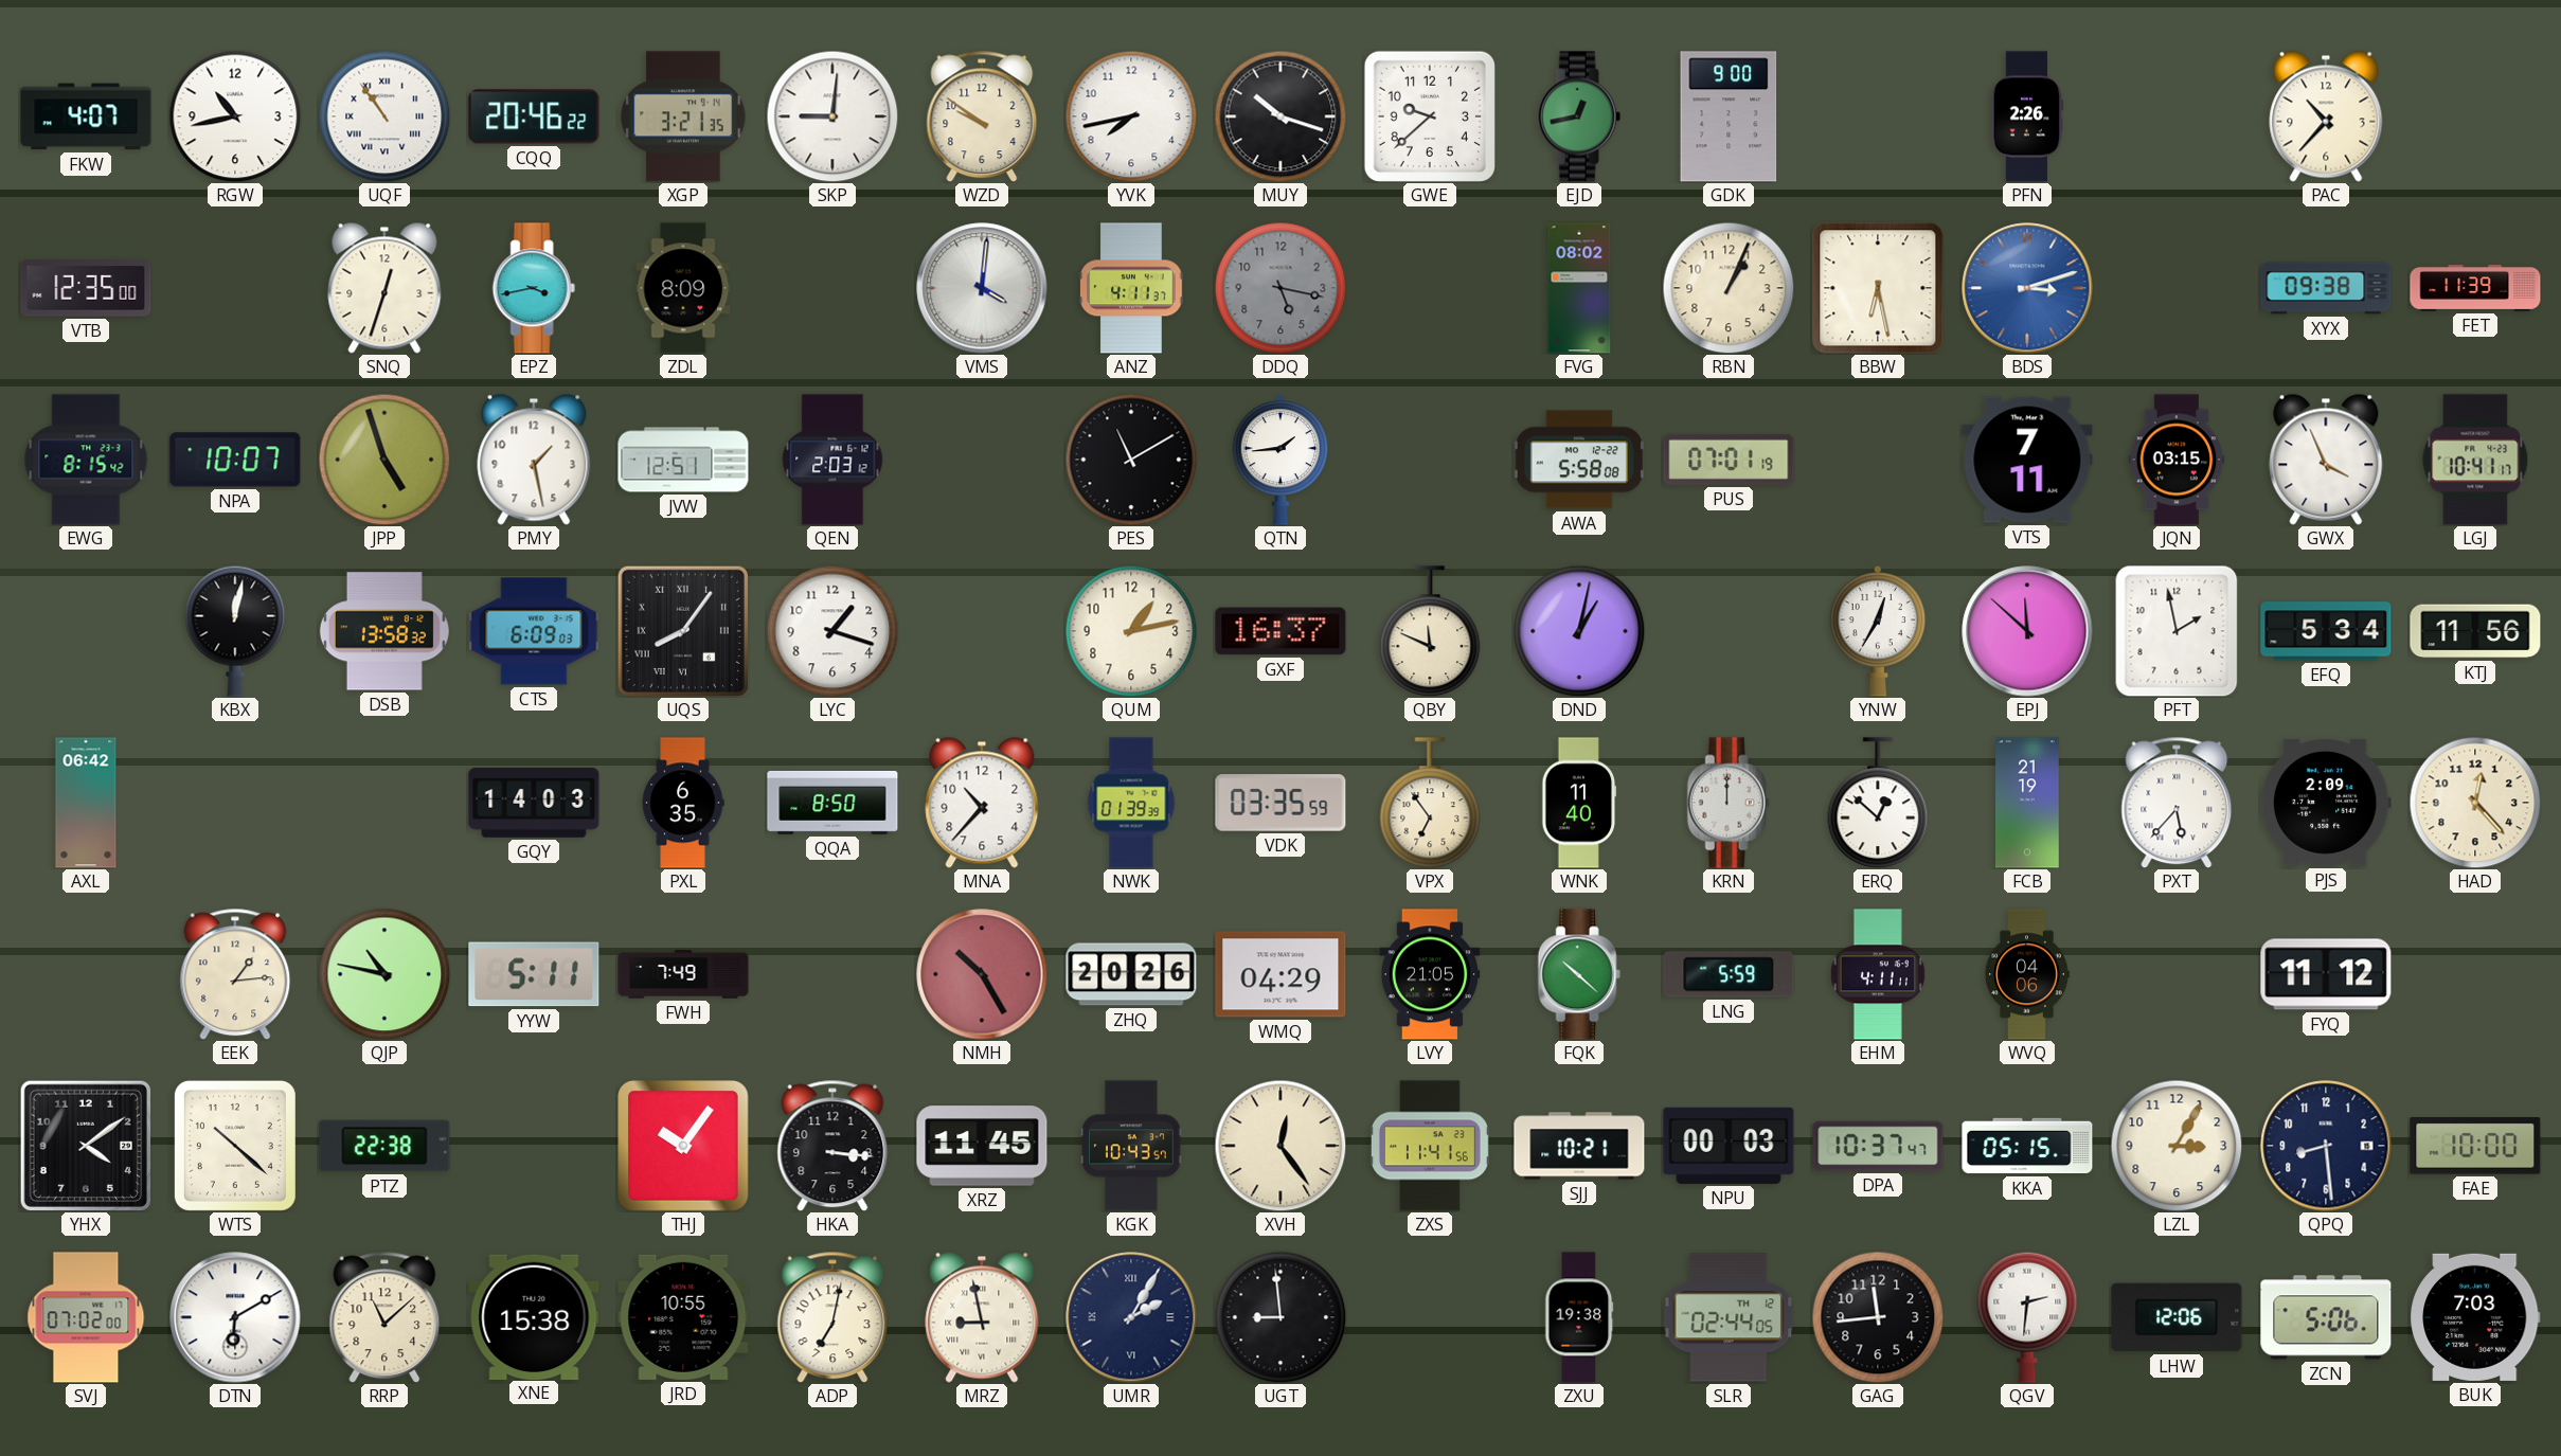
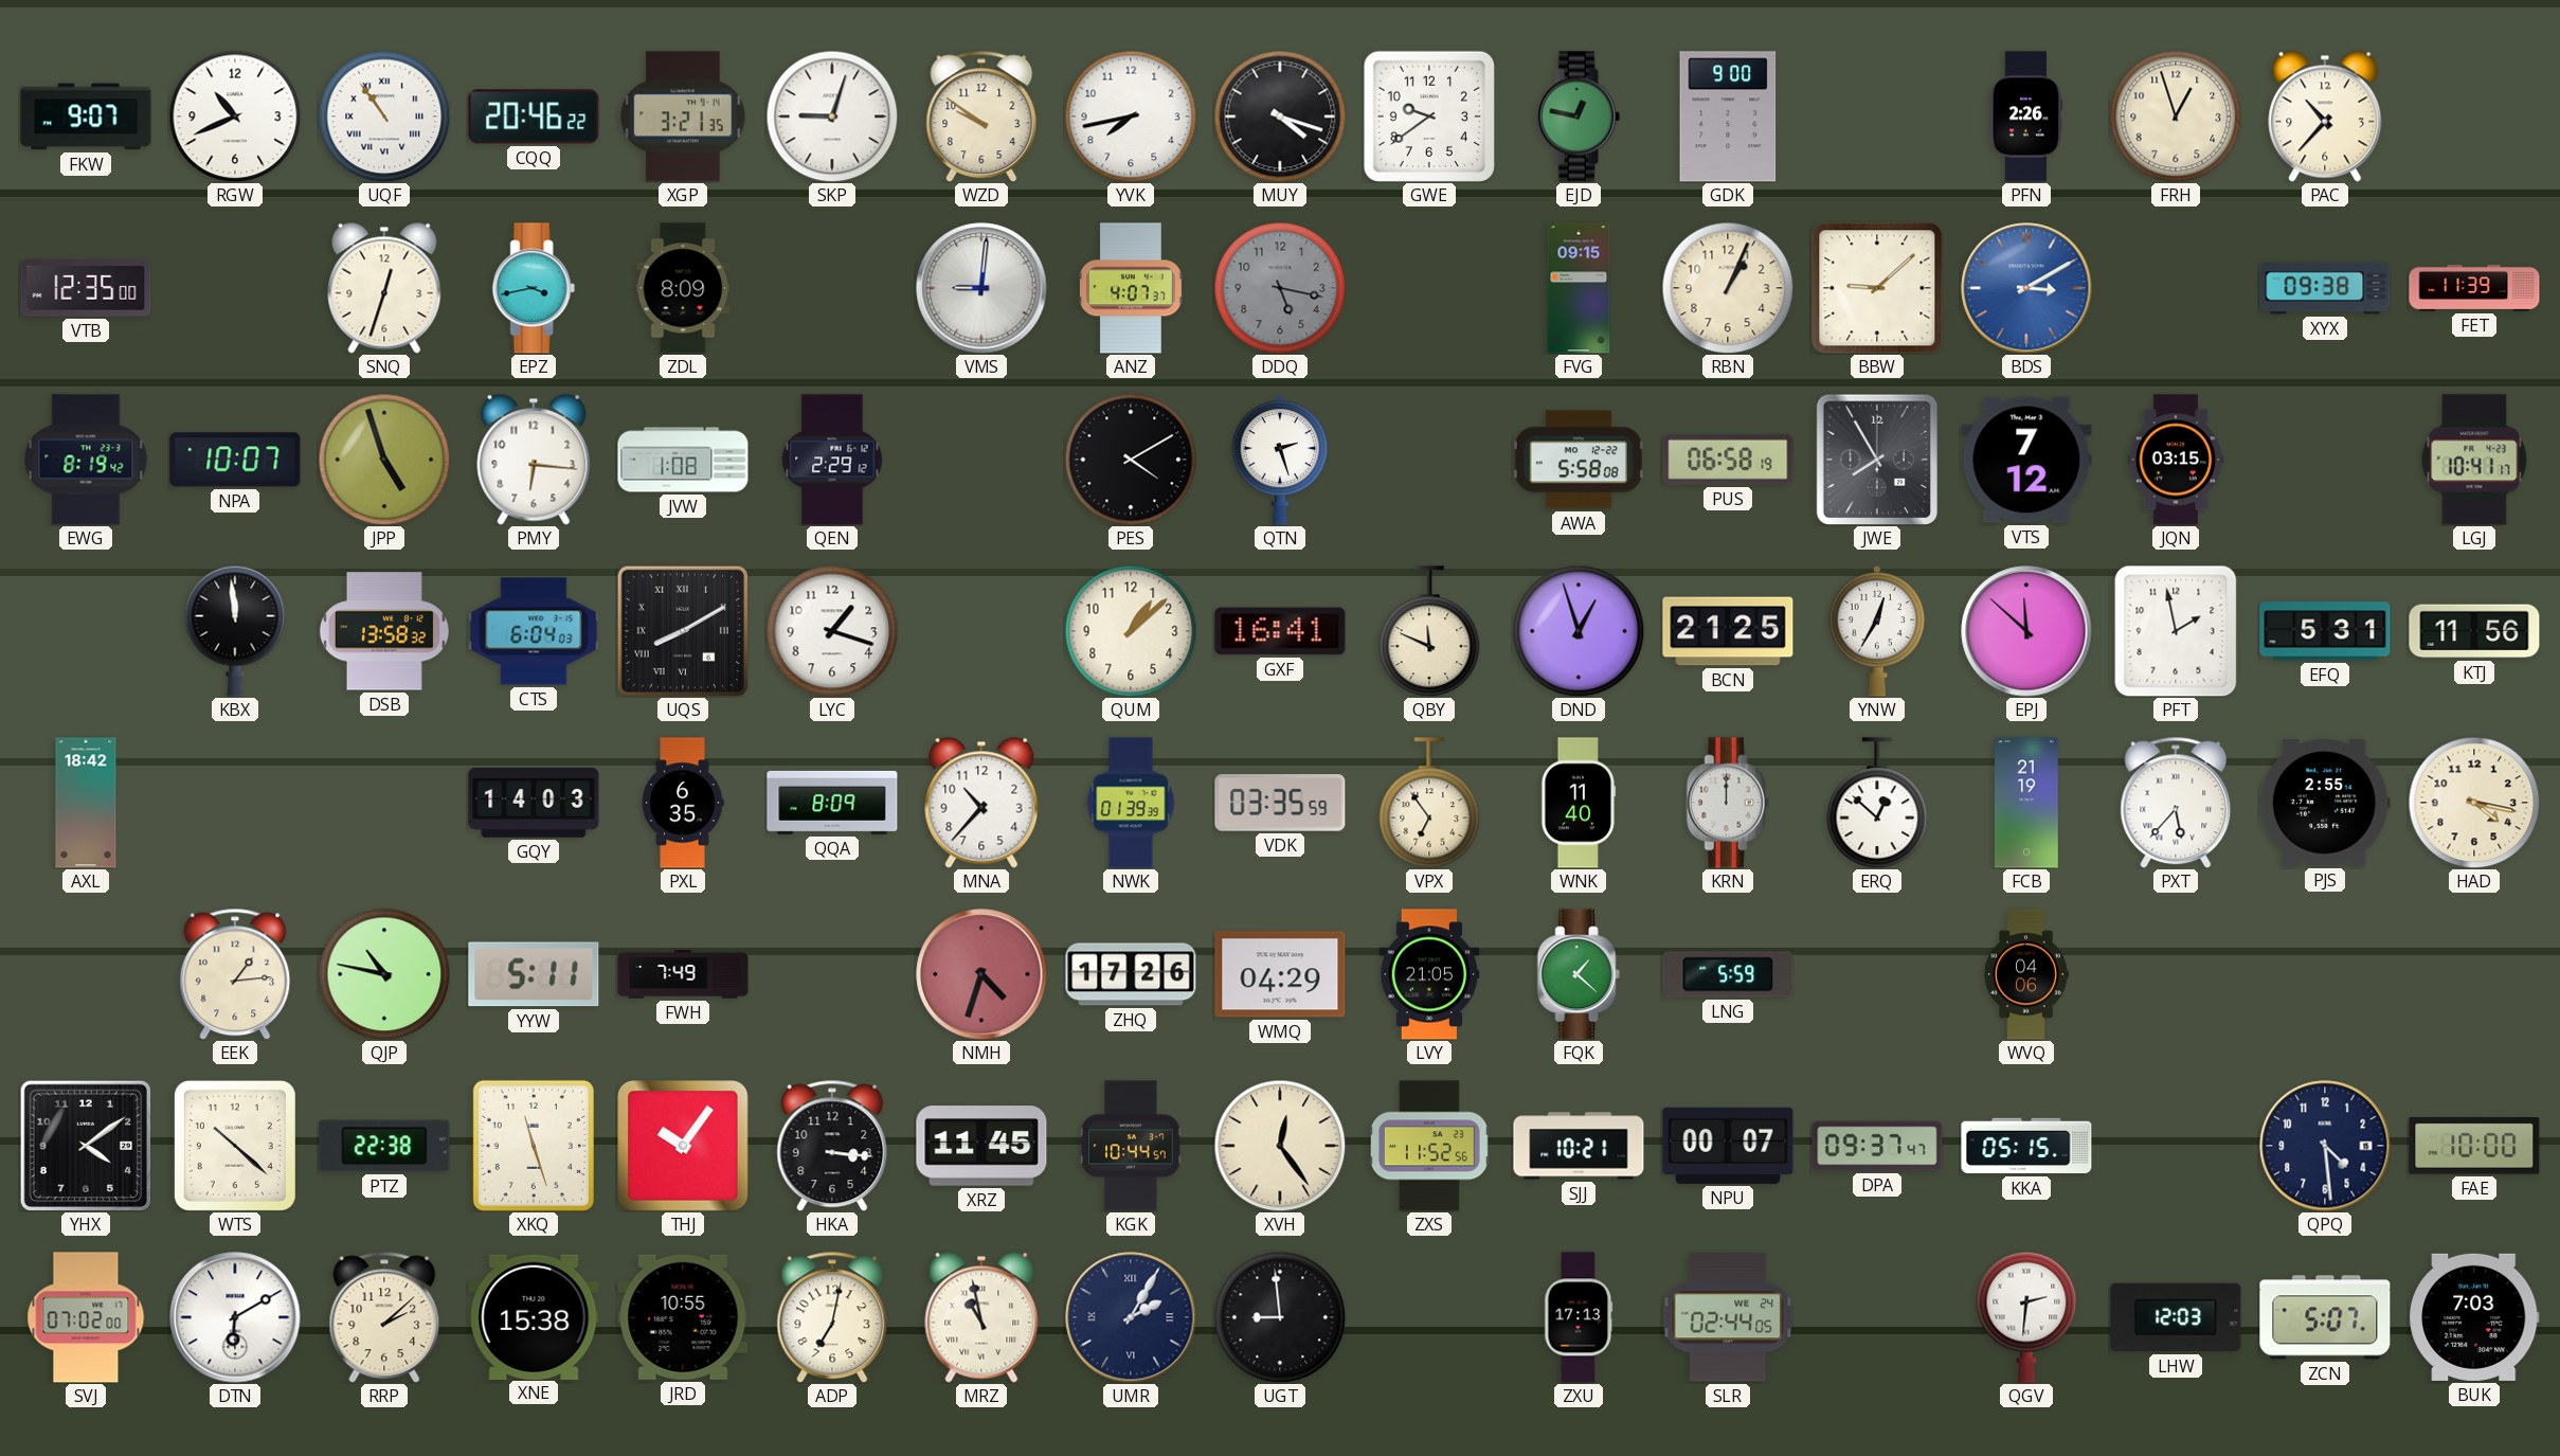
FKW: 4:07 -> 9:07
RGW: 10:43 -> 10:41
SKP: 9:01 -> 9:03
MUY: 10:18 -> 4:18
GWE: 9:38 -> 9:39
EJD: 12:43 -> 12:47
FRH: none -> 12:57
VMS: 4:01 -> 9:01
ANZ: 4:11 -> 4:07
FVG: 08:02 -> 09:15
BBW: 6:28 -> 9:08
BDS: 3:12 -> 3:10
EWG: 8:15 -> 8:19
PMY: 1:28 -> 6:16
JVW: 12:51 -> 1:08
QEN: 2:03 -> 2:29
PES: 11:10 -> 4:10
QTN: 1:44 -> 2:27
PUS: 07:01 -> 06:58
JWE: none -> 7:55
VTS: 7:11 -> 7:12
GWX: 3:56 -> none
KBX: 12:02 -> 11:59
CTS: 6:09 -> 6:04
UQS: 8:06 -> 8:10
QUM: 1:13 -> 1:08
GXF: 16:37 -> 16:41
DND: 1:02 -> 12:57
BCN: none -> 21:25
EFQ: 5:34 -> 5:31
AXL: 06:42 -> 18:42
QQA: 8:50 -> 8:09
PJS: 2:09 -> 2:55
HAD: 12:23 -> 4:17
NMH: 10:25 -> 4:33
ZHQ: 20:26 -> 17:26
FQK: 10:22 -> 1:22
EHM: 4:11 -> none
FYQ: 11:12 -> none
XKQ: none -> 11:27
KGK: 10:43 -> 10:44
ZXS: 11:41 -> 11:52
NPU: 00:03 -> 00:07
DPA: 10:37 -> 09:37
LZL: 3:05 -> none
QPQ: 8:29 -> 4:29
RRP: 11:08 -> 2:08
MRZ: 8:58 -> 10:58
ZXU: 19:38 -> 17:13
SLR date: TH 12 -> WE 24
GAG: 11:44 -> none
LHW: 12:06 -> 12:03
ZCN: 5:06 -> 5:07
